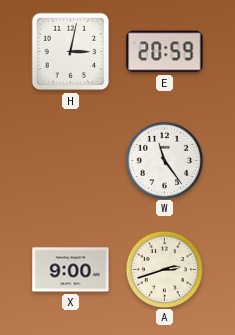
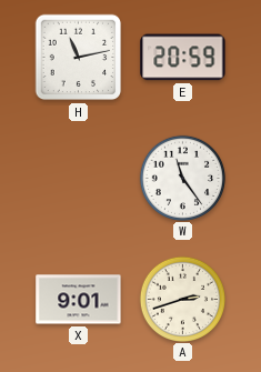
H: 3:02 -> 11:13
X: 9:00 -> 9:01
